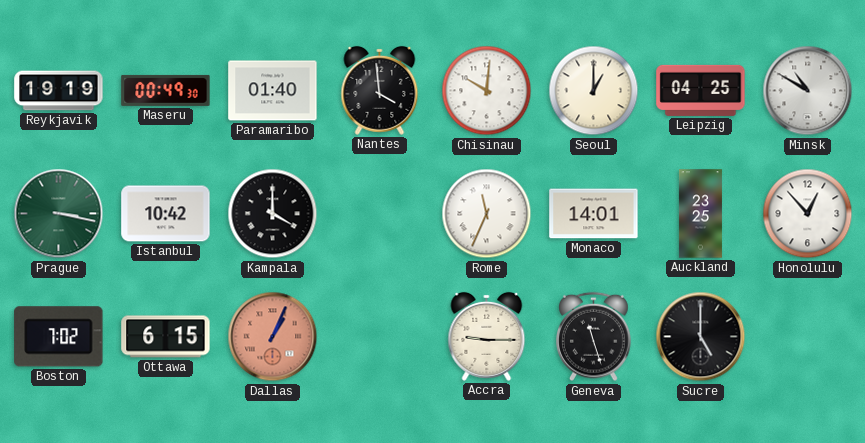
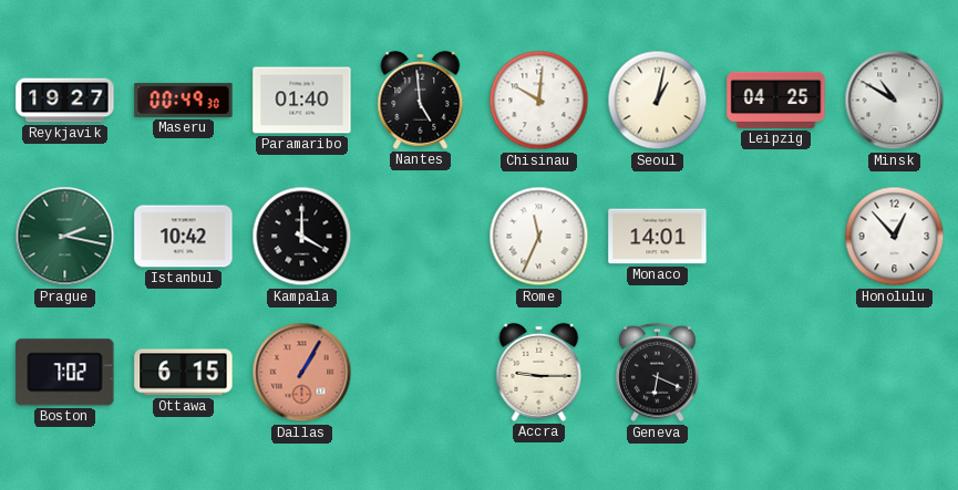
Reykjavik: 19:19 -> 19:27
Nantes: 3:59 -> 4:59
Seoul: 1:00 -> 1:02
Prague: 3:17 -> 2:17
Auckland: 23:25 -> none
Dallas: 1:04 -> 1:05
Geneva: 11:27 -> 6:19
Sucre: 5:00 -> none
